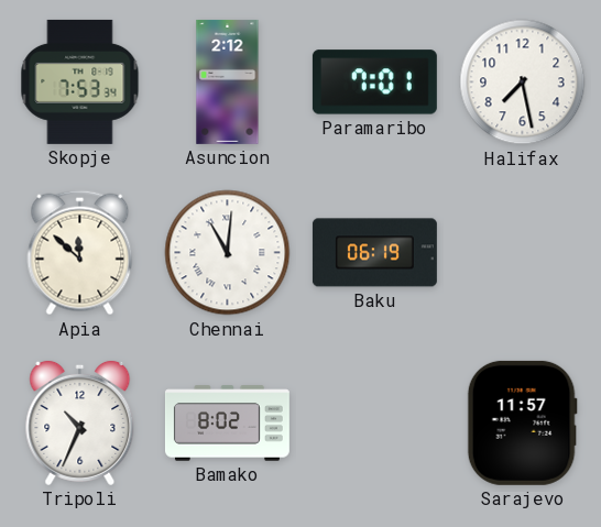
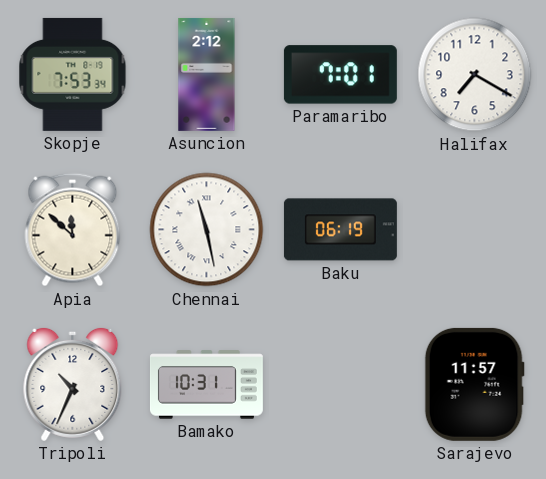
Halifax: 7:28 -> 7:20
Chennai: 11:01 -> 11:28
Bamako: 8:02 -> 10:31
